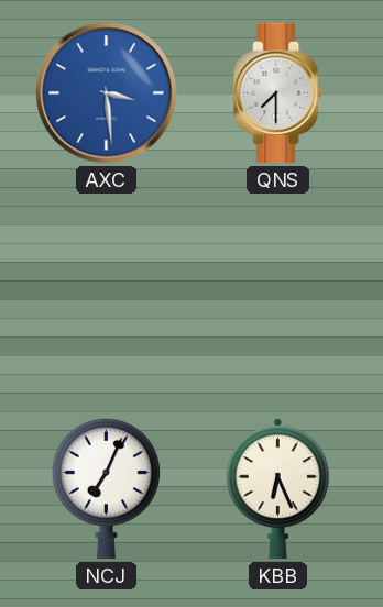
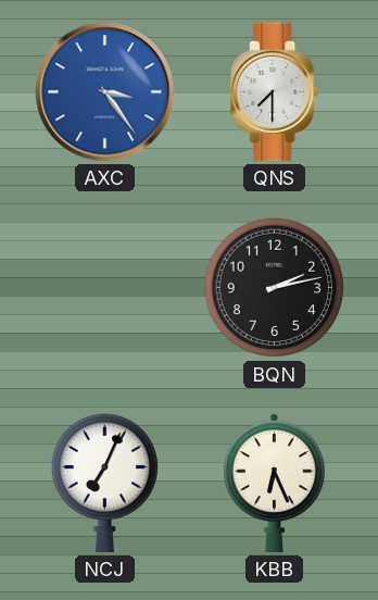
AXC: 3:29 -> 3:24
BQN: none -> 2:13
